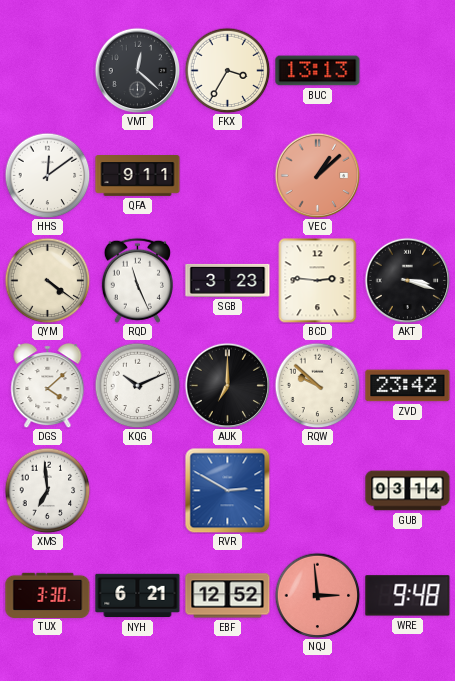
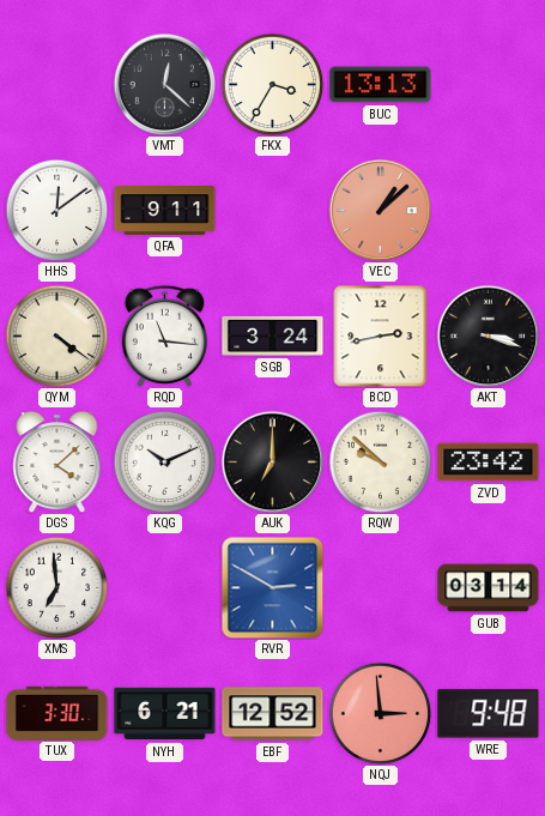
RQD: 11:26 -> 11:16
SGB: 3:23 -> 3:24
BCD: 2:46 -> 2:43
